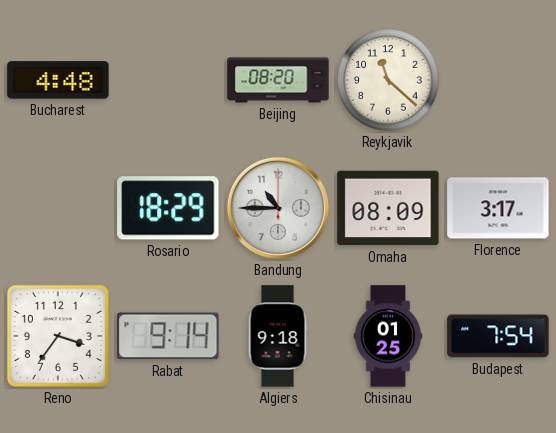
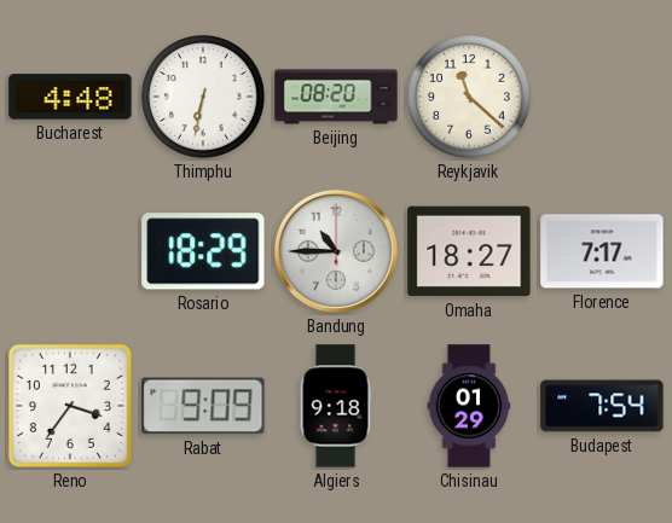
Thimphu: none -> 6:32
Omaha: 08:09 -> 18:27
Florence: 3:17 -> 7:17
Rabat: 9:14 -> 9:09
Chisinau: 01:25 -> 01:29
